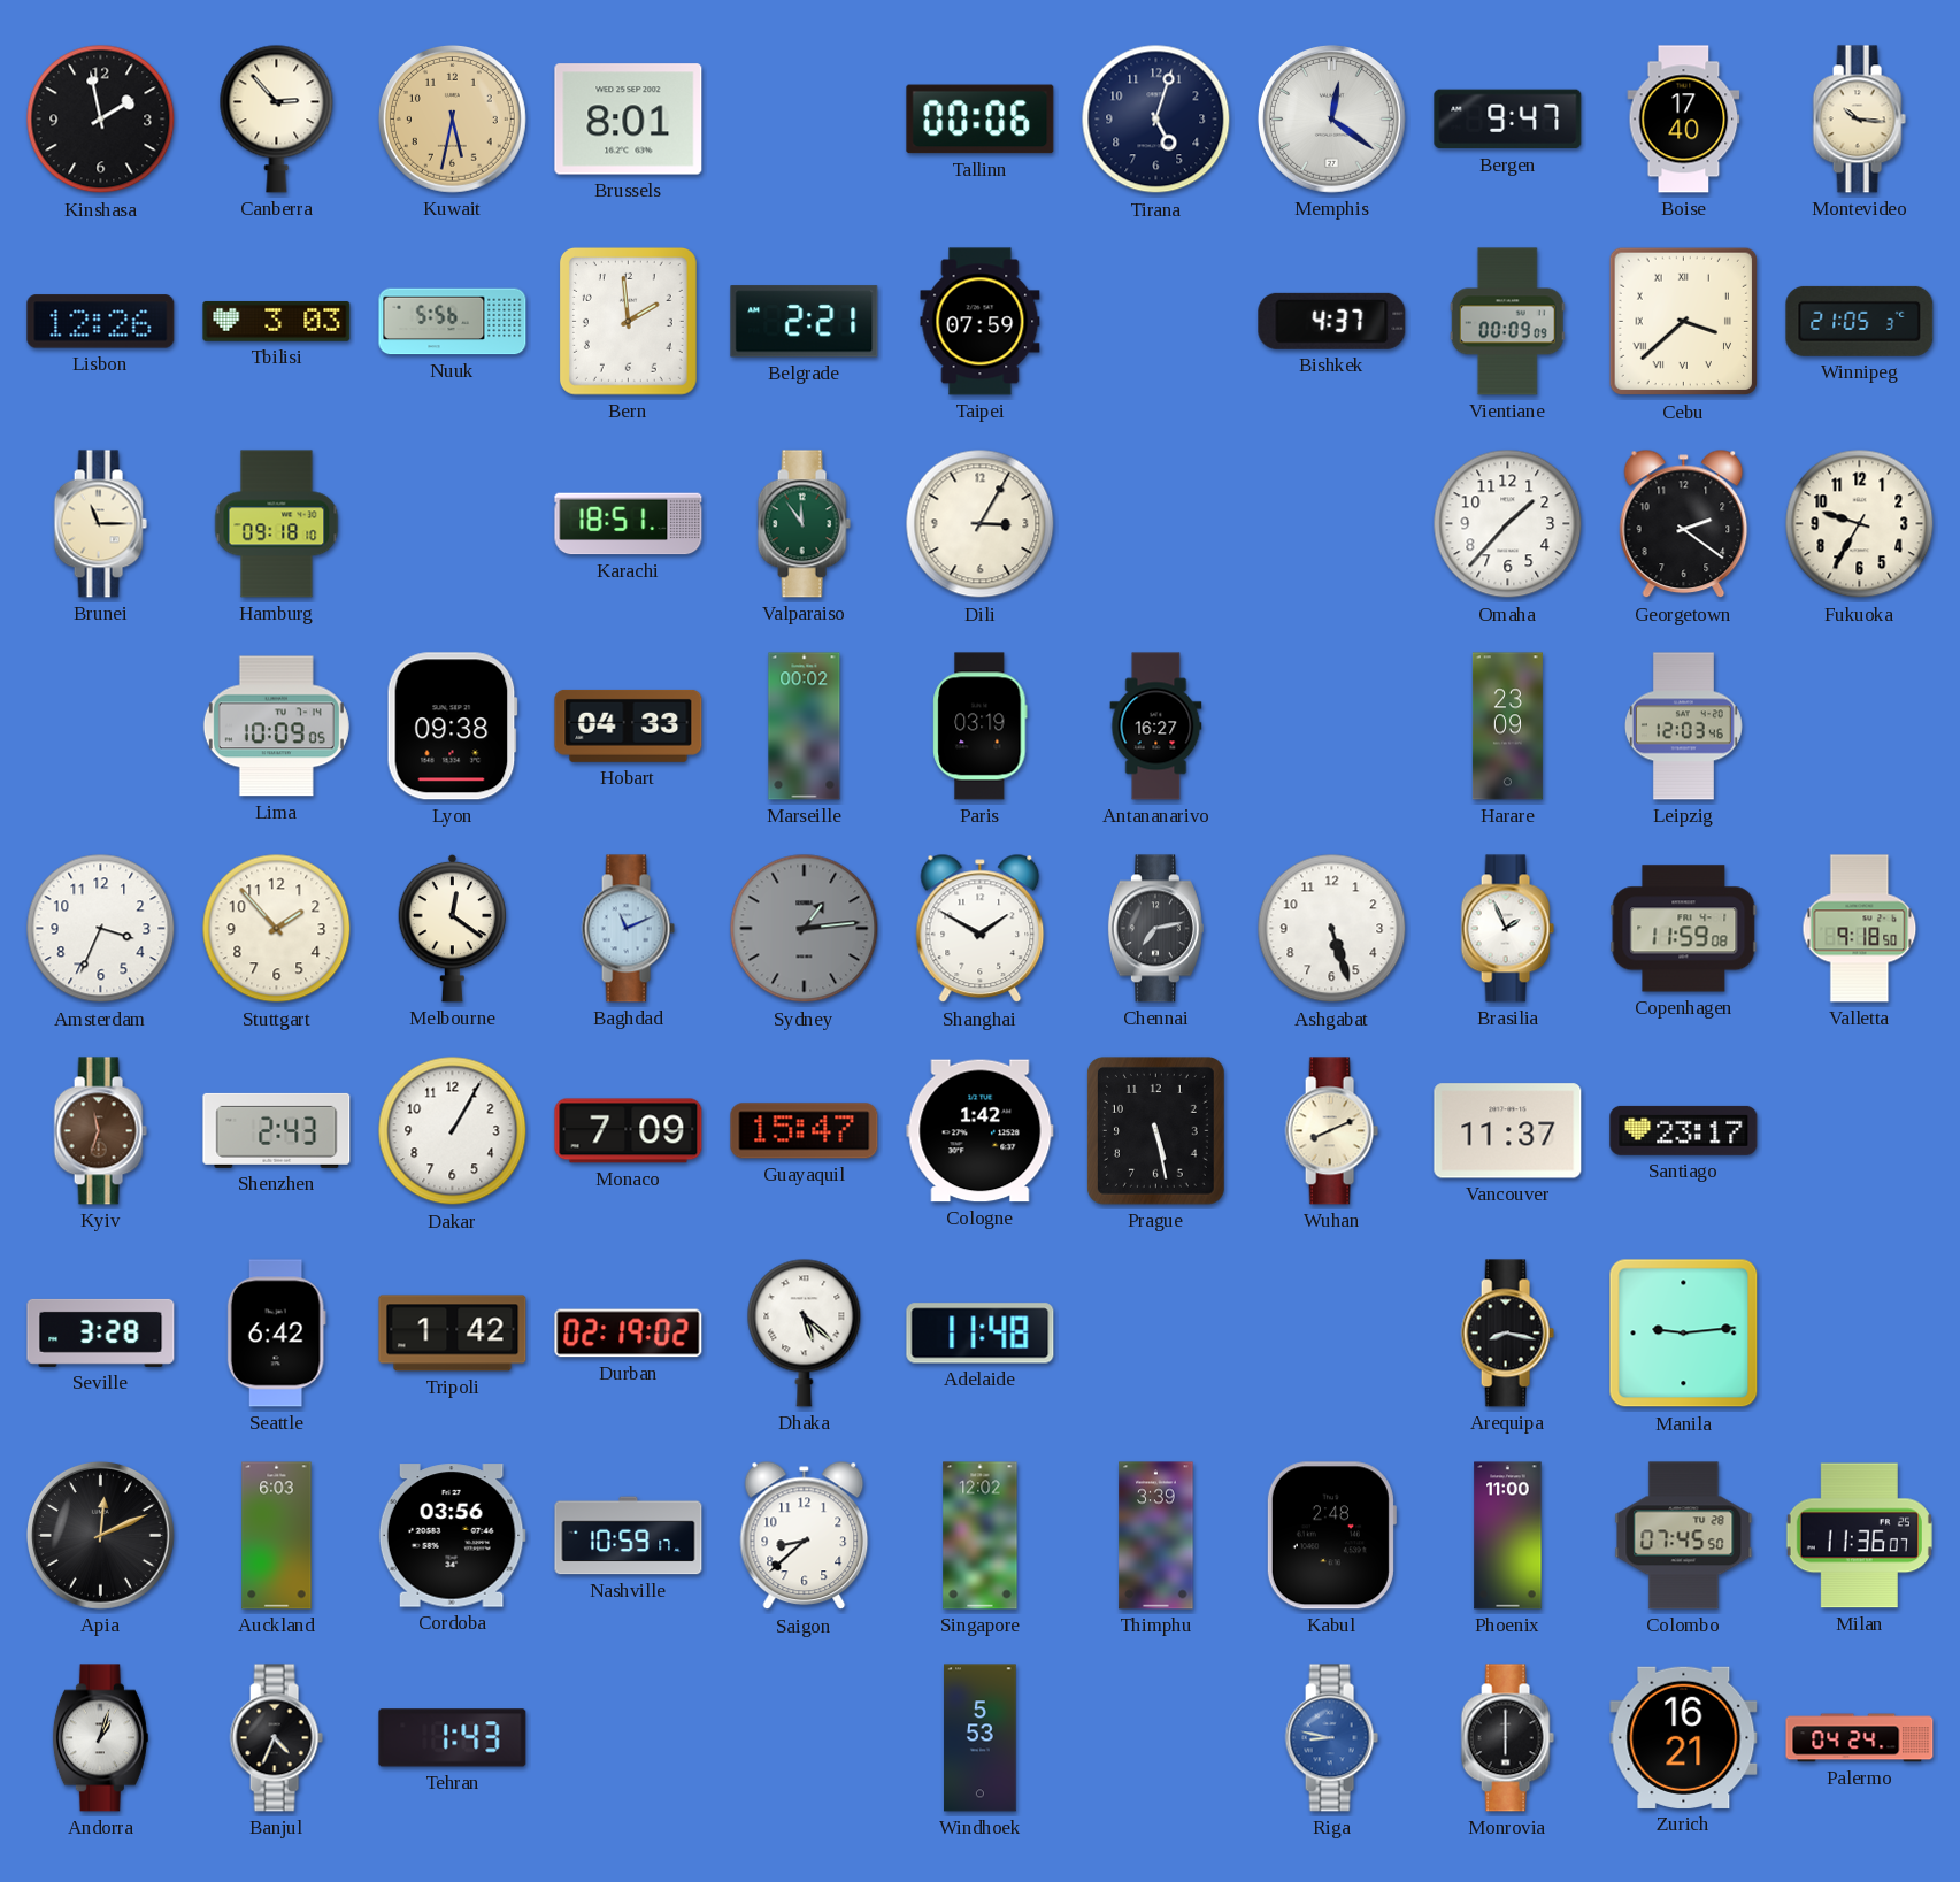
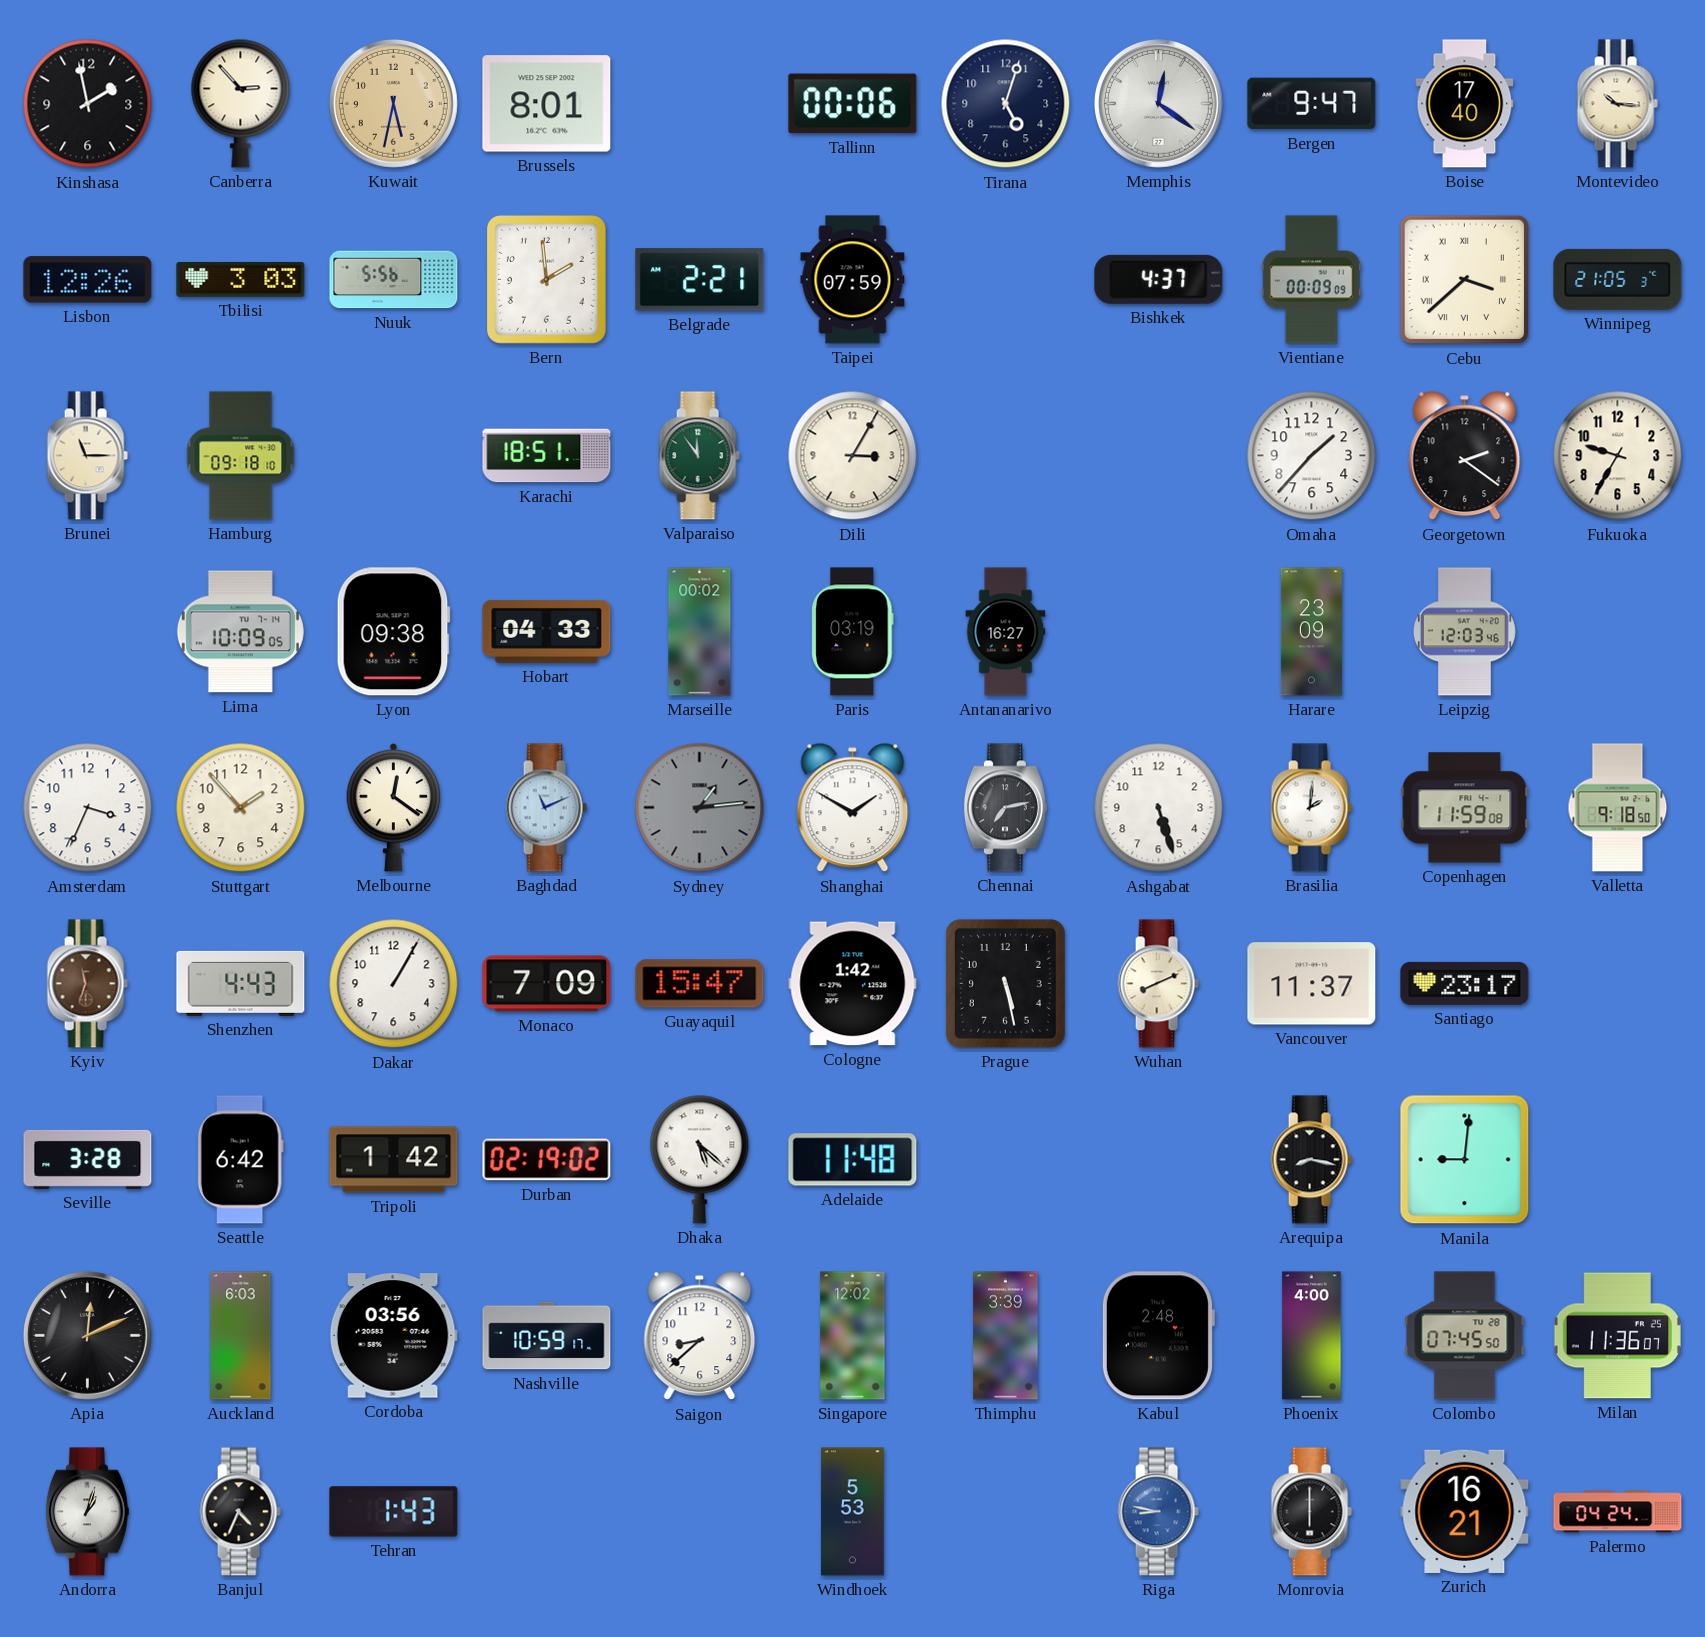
Brasilia: 1:56 -> 2:01
Shenzhen: 2:43 -> 4:43
Manila: 9:14 -> 9:01
Phoenix: 11:00 -> 4:00
